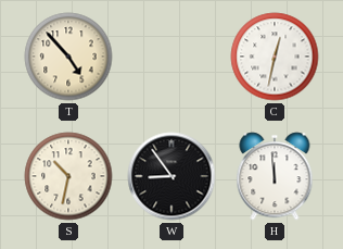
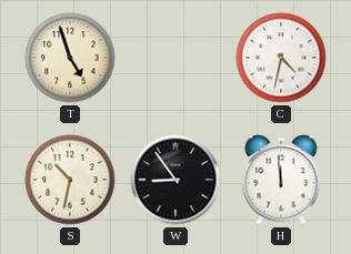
T: 4:53 -> 4:57
C: 12:32 -> 4:32
